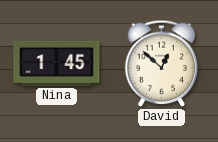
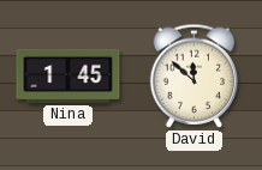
David: 12:52 -> 11:52
